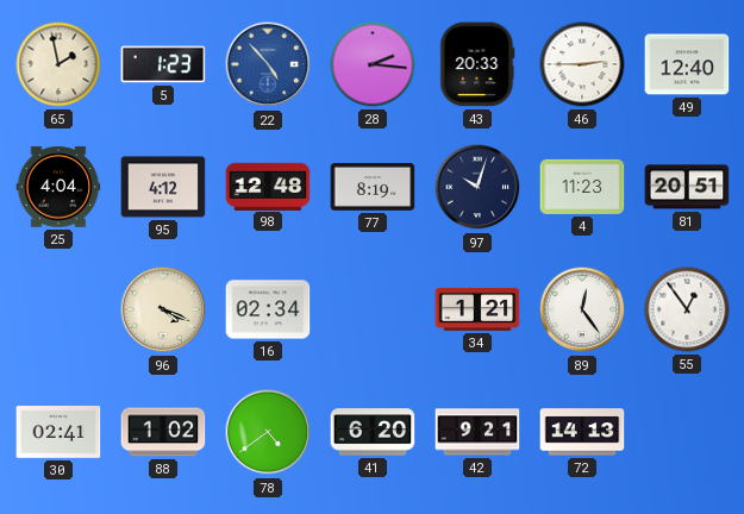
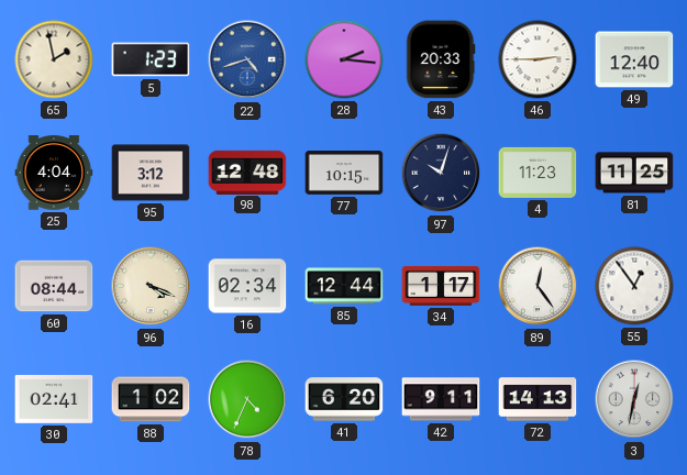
22: 4:53 -> 4:42
95: 4:12 -> 3:12
77: 8:19 -> 10:15
81: 20:51 -> 11:25
60: none -> 08:44
85: none -> 12:44
34: 1:21 -> 1:17
78: 4:39 -> 4:34
42: 9:21 -> 9:11
3: none -> 12:32
